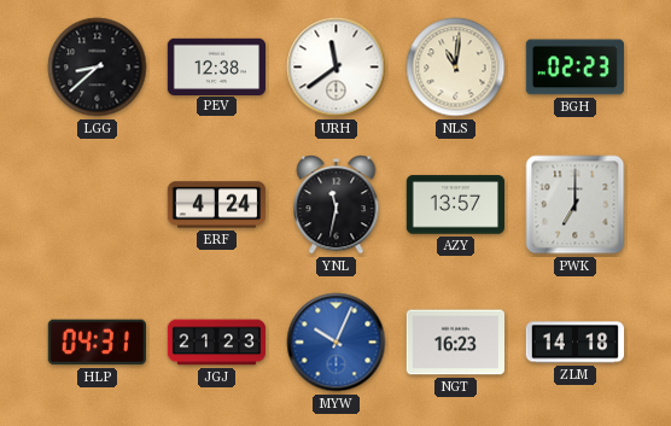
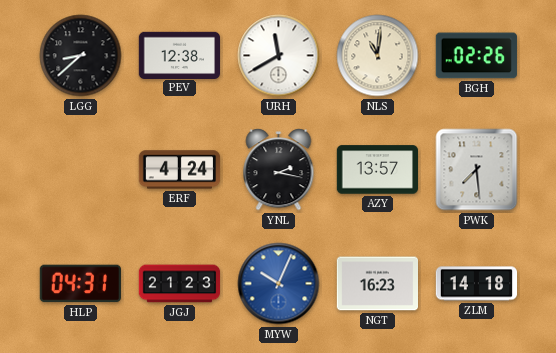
URH: 11:39 -> 11:40
BGH: 02:23 -> 02:26
YNL: 11:32 -> 2:17
PWK: 7:00 -> 7:29
